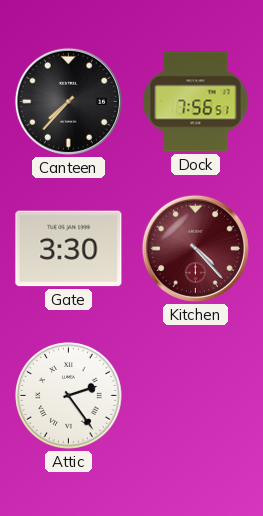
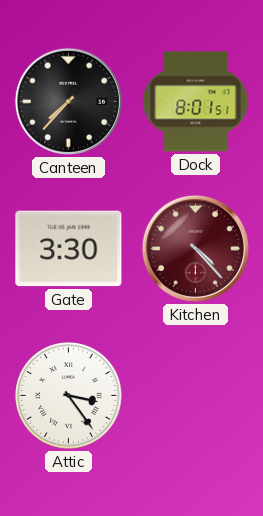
Dock: 7:56 -> 8:01
Attic: 2:24 -> 3:24
